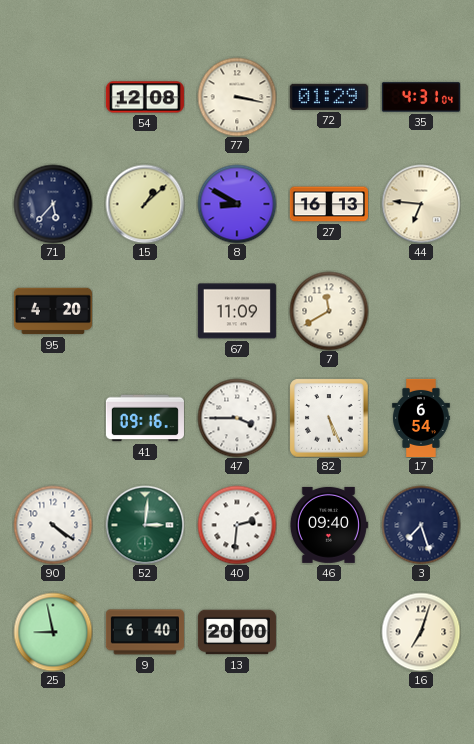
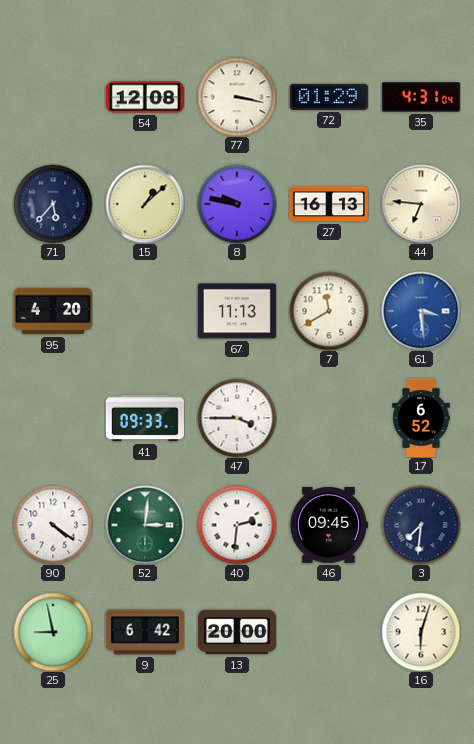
8: 8:50 -> 9:47
67: 11:09 -> 11:13
61: none -> 3:29
41: 09:16 -> 09:33
82: 5:26 -> none
17: 6:54 -> 6:52
46: 09:40 -> 09:45
3: 7:27 -> 7:31
9: 6:40 -> 6:42
16: 7:03 -> 6:03
